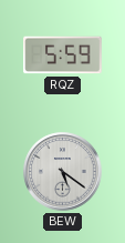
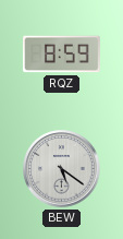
RQZ: 5:59 -> 8:59
